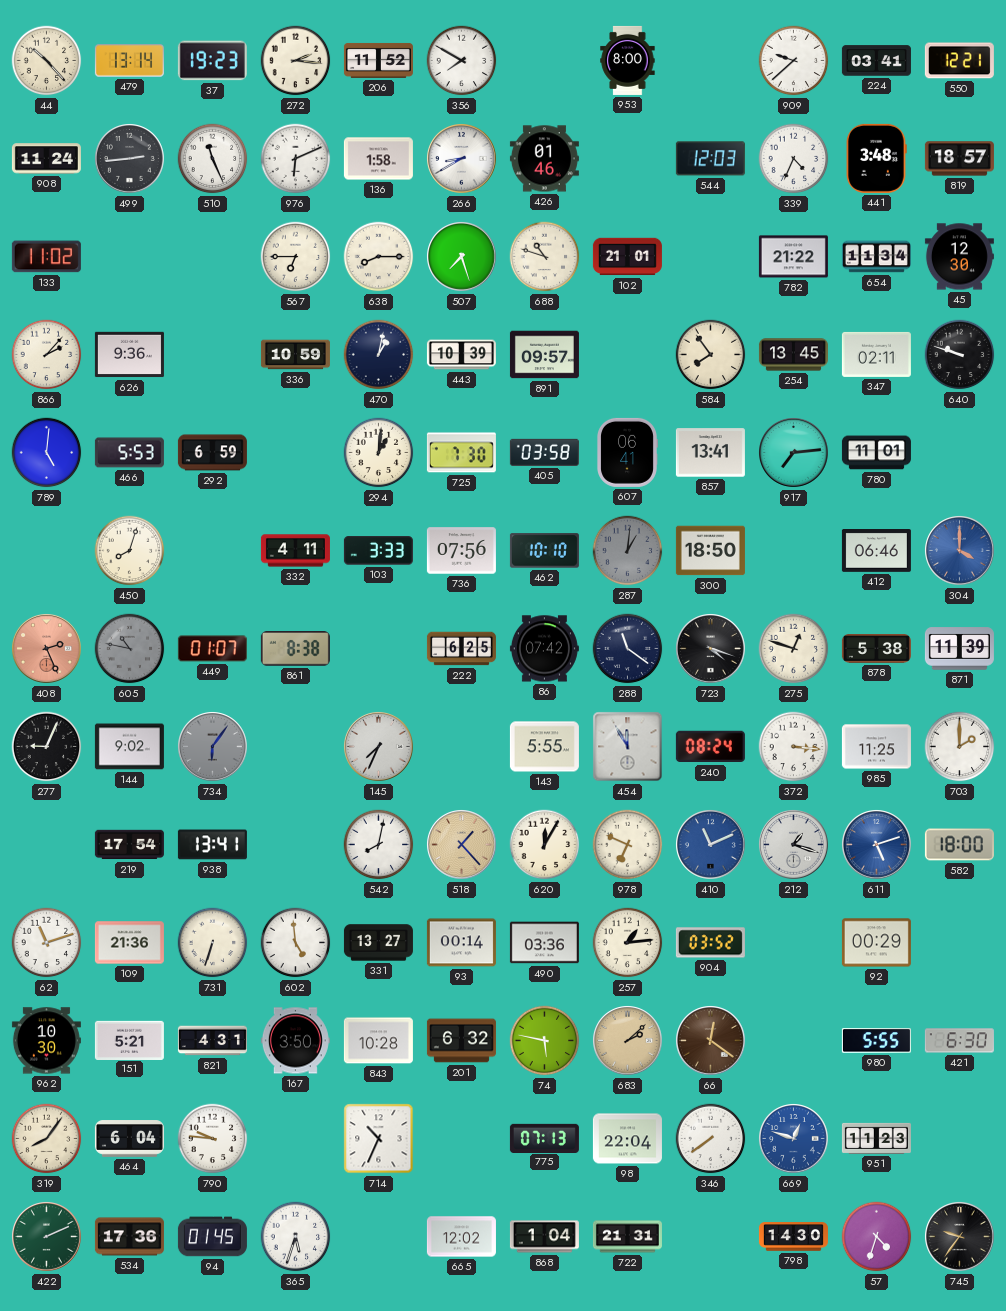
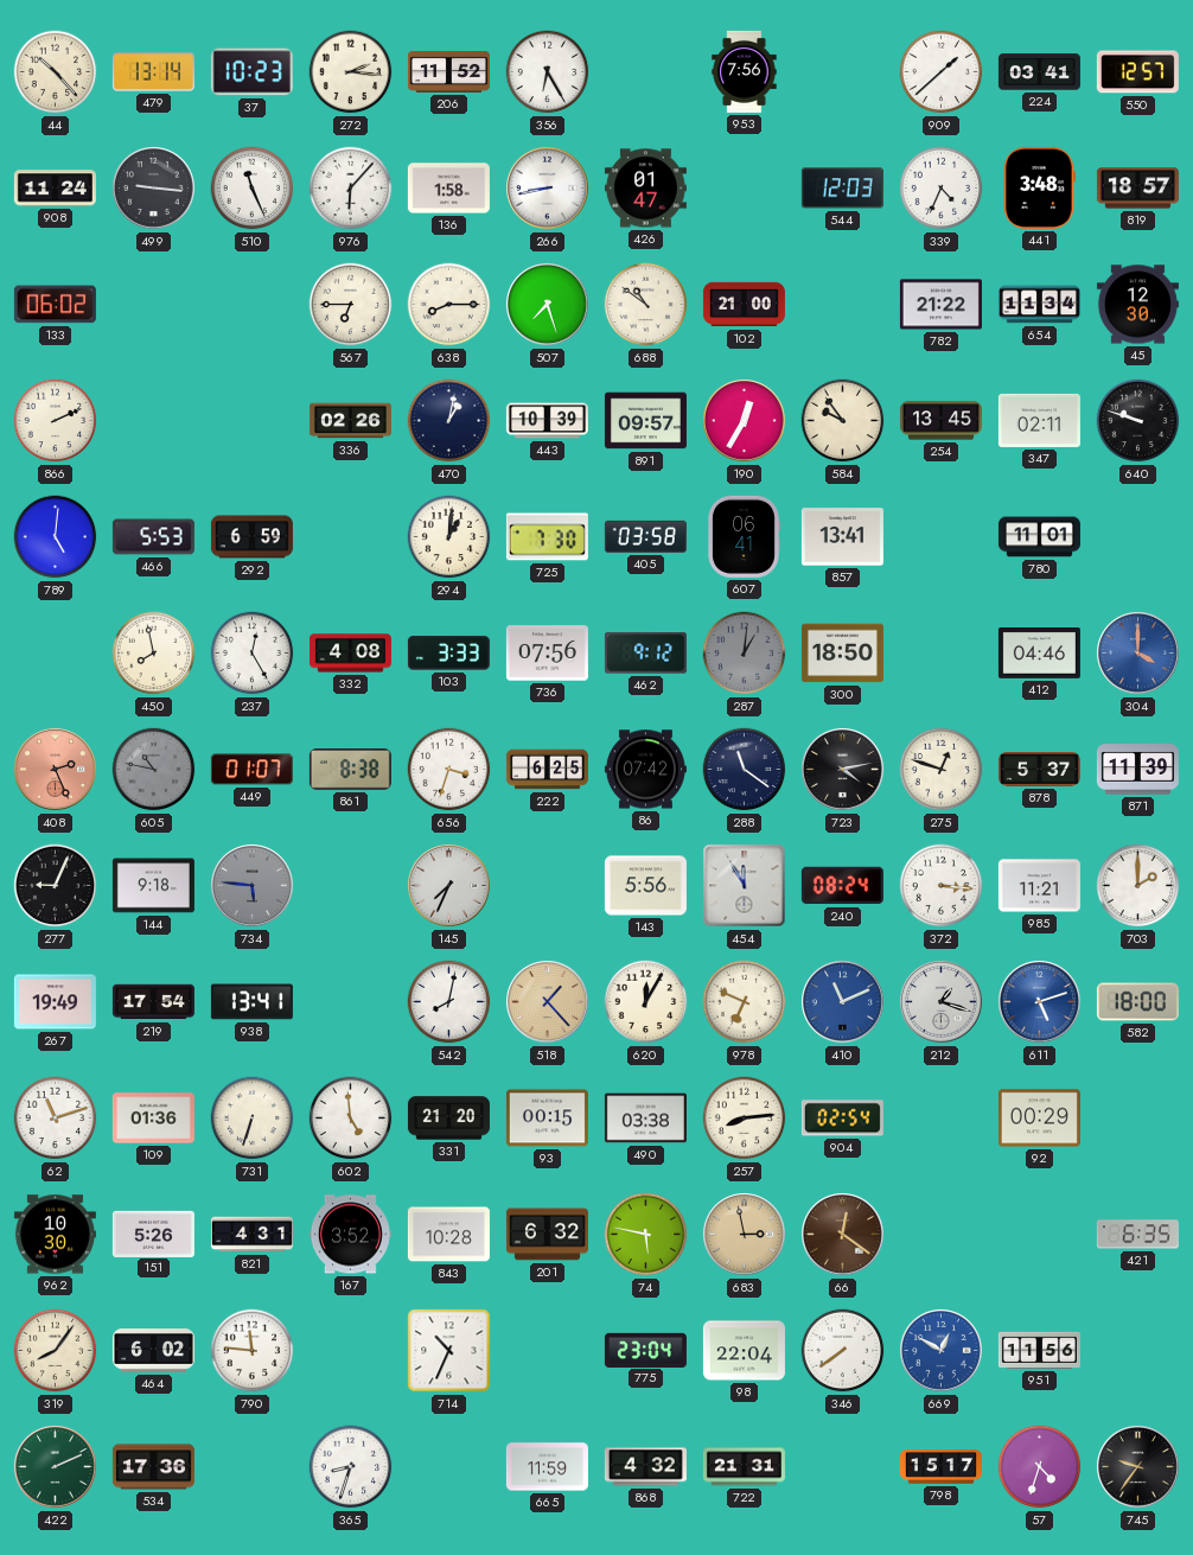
37: 19:23 -> 10:23
356: 7:50 -> 6:25
953: 8:00 -> 7:56
909: 9:38 -> 1:38
550: 12:21 -> 12:57
499: 2:44 -> 9:16
976: 6:11 -> 6:07
266: 8:40 -> 8:43
426: 01:46 -> 01:47
133: 11:02 -> 06:02
688: 10:48 -> 10:51
102: 21:01 -> 21:00
866: 2:07 -> 2:11
626: 9:36 -> none
336: 10:59 -> 02:26
190: none -> 12:35
584: 7:54 -> 9:54
917: 7:14 -> none
450: 8:03 -> 7:58
237: none -> 12:25
332: 4:11 -> 4:08
462: 10:10 -> 9:12
412: 06:46 -> 04:46
656: none -> 3:33
723: 4:18 -> 4:13
878: 5:38 -> 5:37
144: 9:02 -> 9:18
734: 6:06 -> 5:46
143: 5:55 -> 5:56
985: 11:25 -> 11:21
267: none -> 19:49
109: 21:36 -> 01:36
331: 13:27 -> 21:20
93: 00:14 -> 00:15
490: 03:36 -> 03:38
257: 1:14 -> 8:14
904: 03:52 -> 02:54
151: 5:21 -> 5:26
167: 3:50 -> 3:52
683: 2:08 -> 2:58
980: 5:55 -> none
421: 6:30 -> 6:35
464: 6:04 -> 6:02
790: 9:46 -> 11:46
775: 07:13 -> 23:04
669: 12:48 -> 12:50
951: 11:23 -> 11:56
94: 01:45 -> none
365: 5:33 -> 8:33
665: 12:02 -> 11:59
868: 1:04 -> 4:32
798: 14:30 -> 15:17
